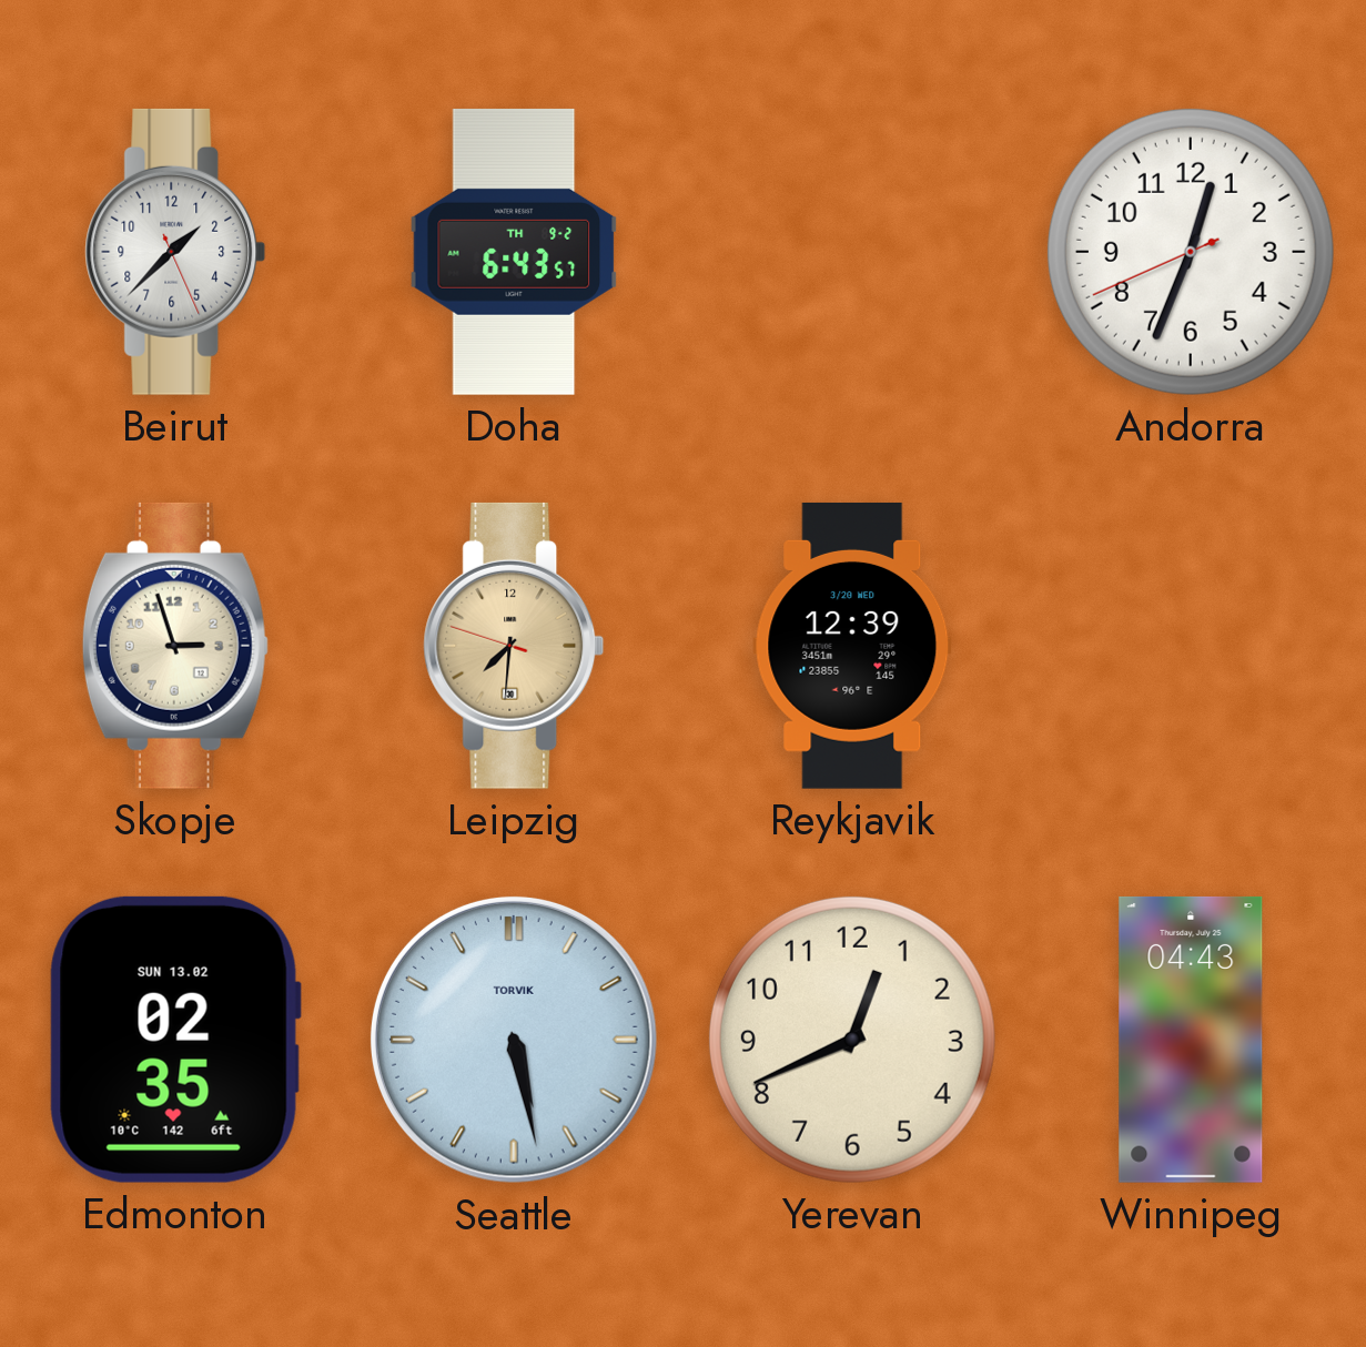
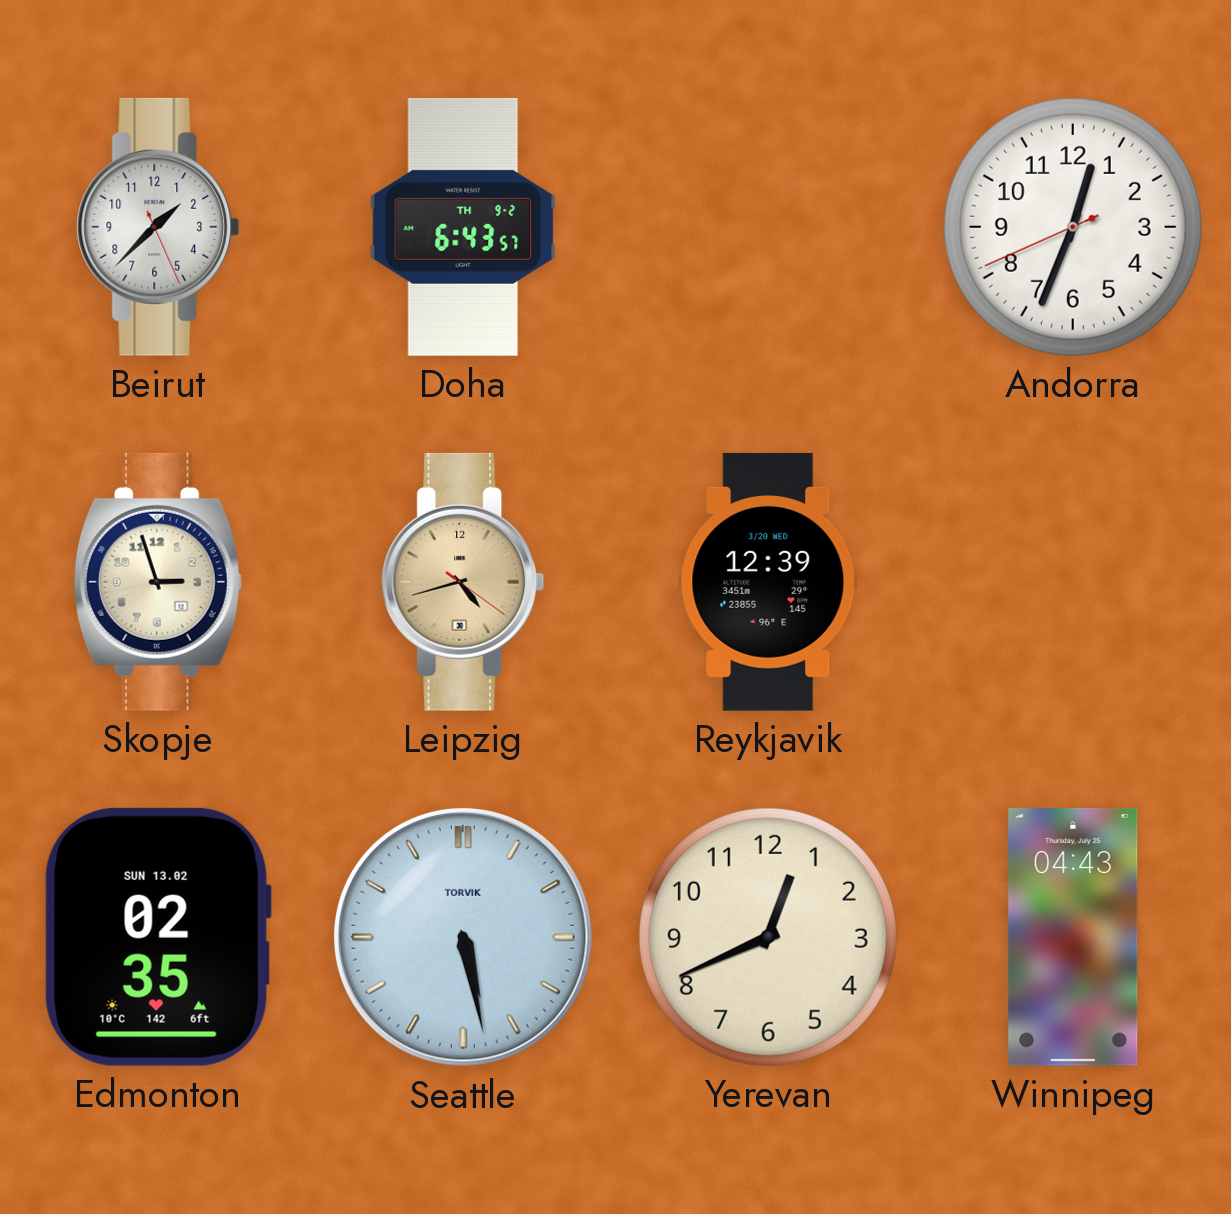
Leipzig: 7:30 -> 4:42
